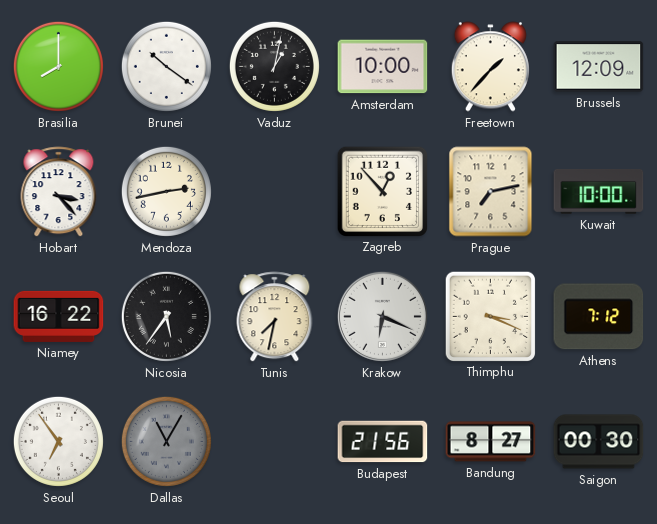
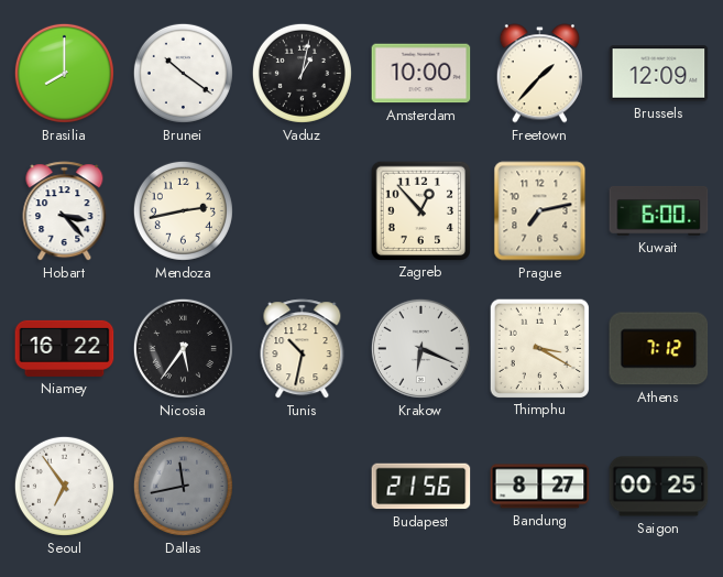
Kuwait: 10:00 -> 6:00
Tunis: 7:32 -> 10:32
Thimphu: 3:19 -> 3:20
Dallas: 11:05 -> 11:43
Saigon: 00:30 -> 00:25
